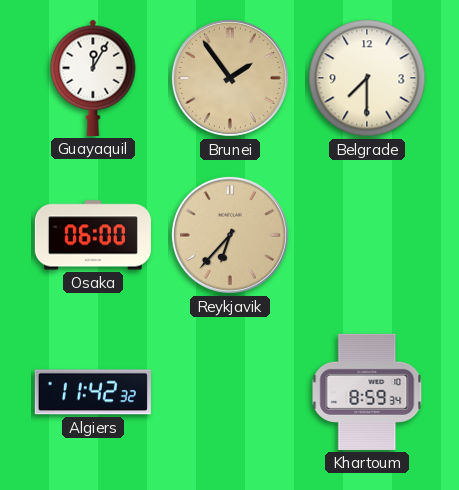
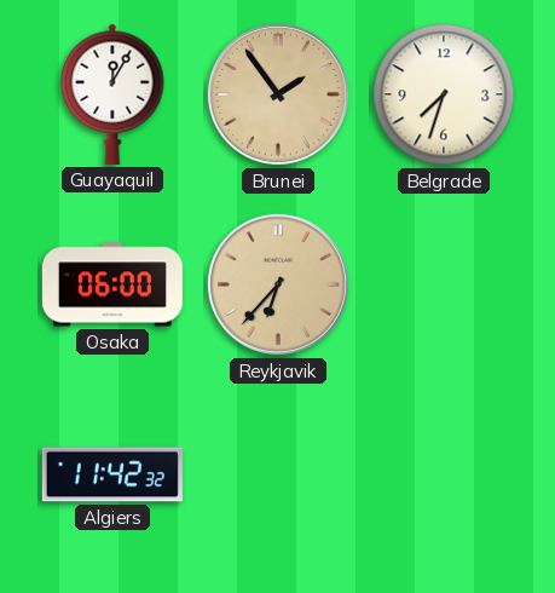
Belgrade: 7:30 -> 7:33
Khartoum: 8:59 -> none
